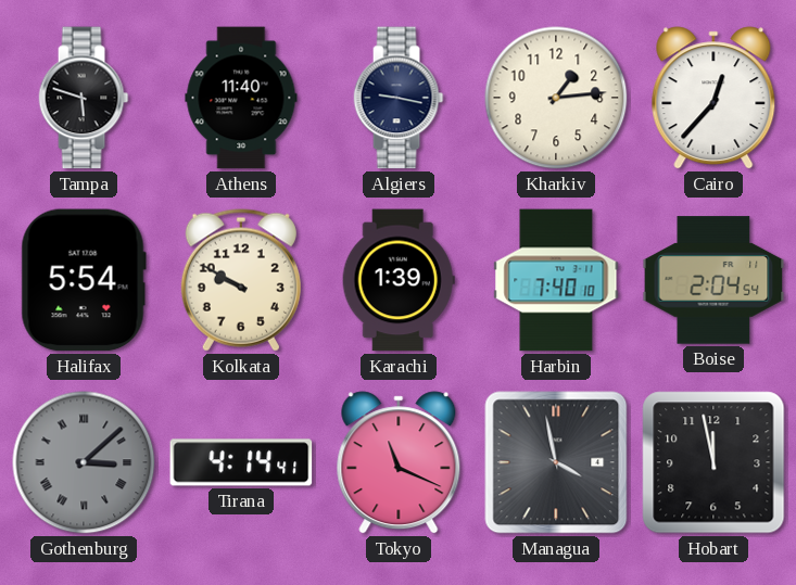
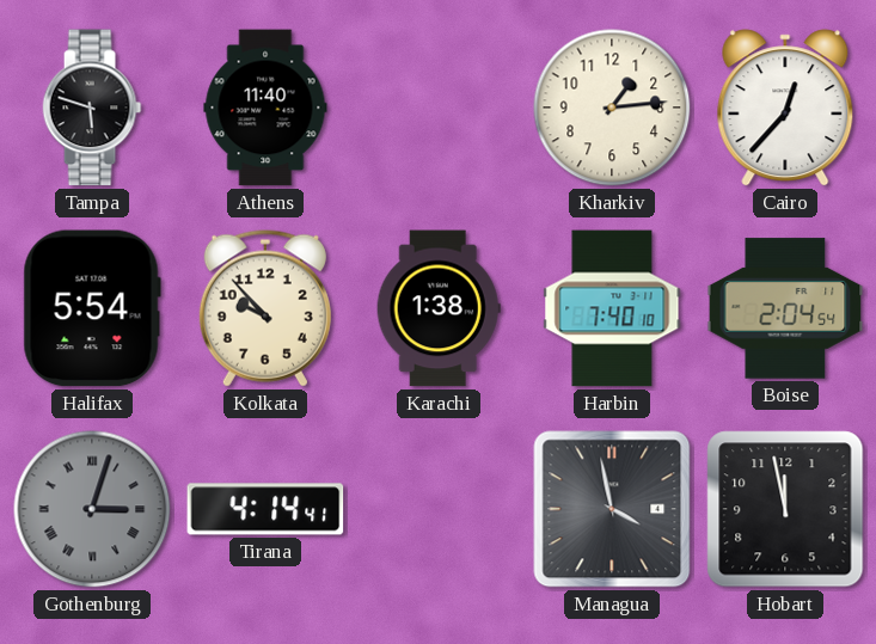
Algiers: 9:17 -> none
Kolkata: 9:50 -> 9:53
Karachi: 1:39 -> 1:38
Gothenburg: 3:08 -> 3:03
Tokyo: 11:19 -> none
